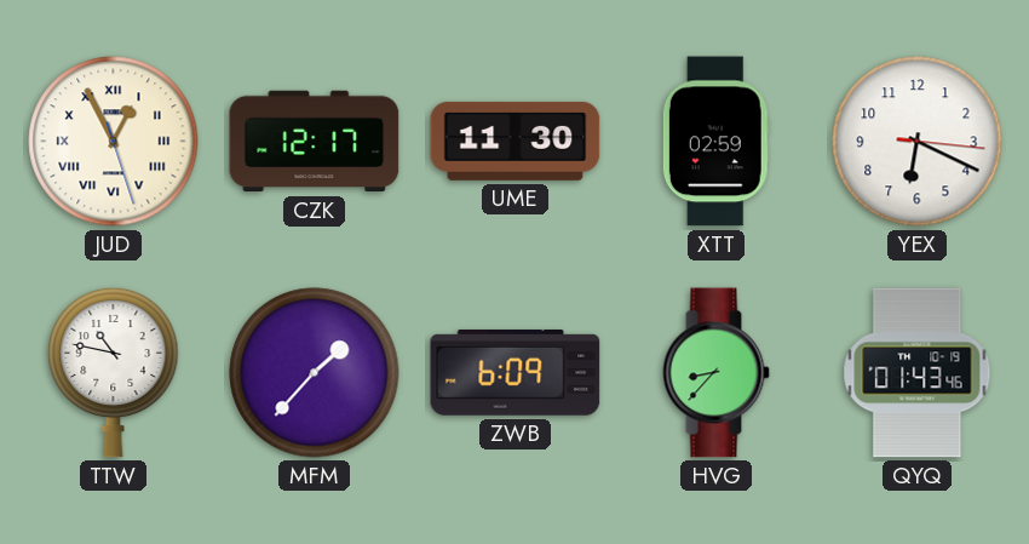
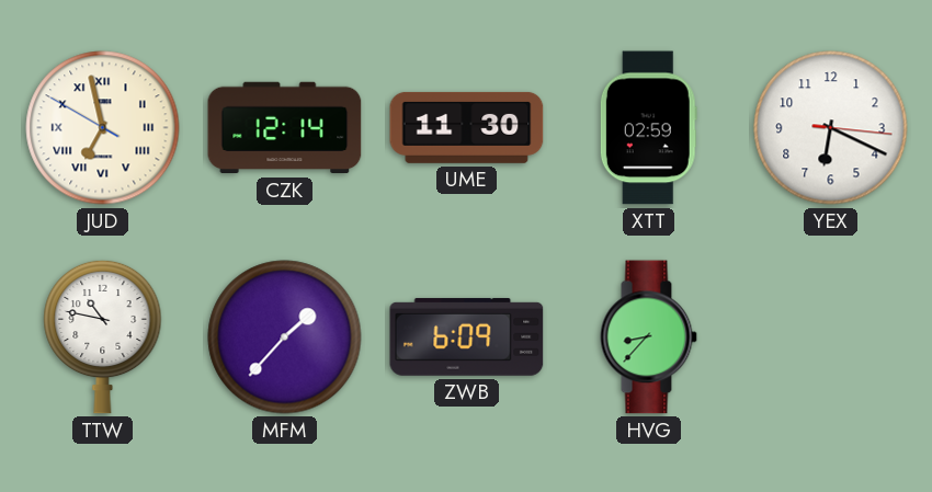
JUD: 12:55 -> 6:57
CZK: 12:17 -> 12:14
QYQ: 01:43 -> none
